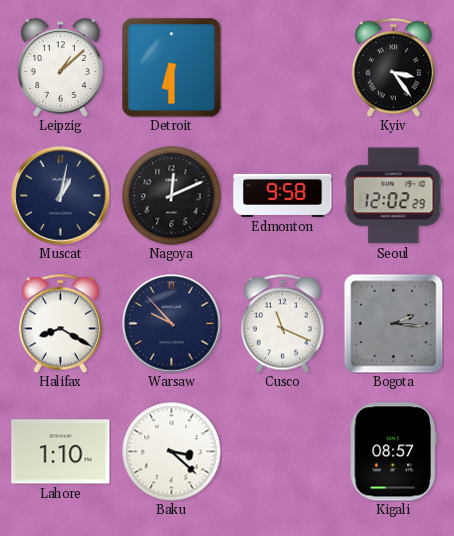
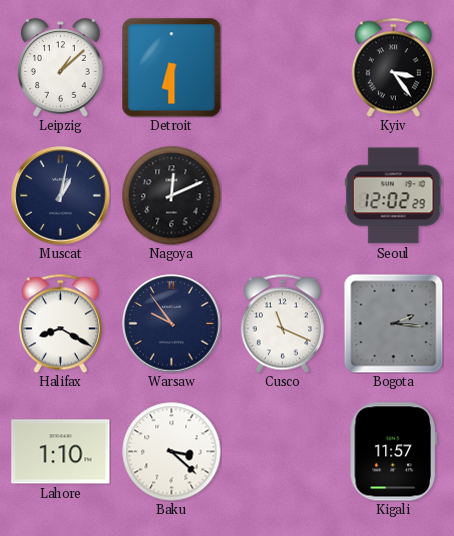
Edmonton: 9:58 -> none
Warsaw: 9:53 -> 9:54
Kigali: 08:57 -> 11:57
